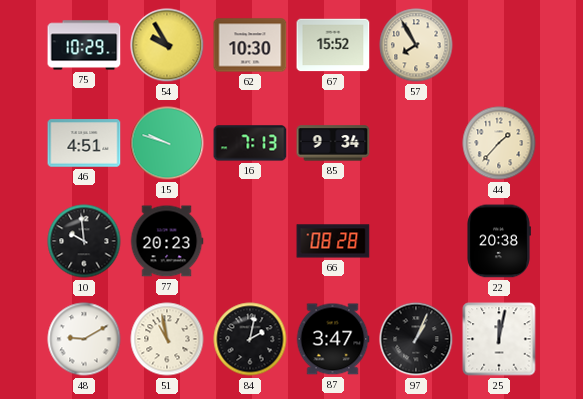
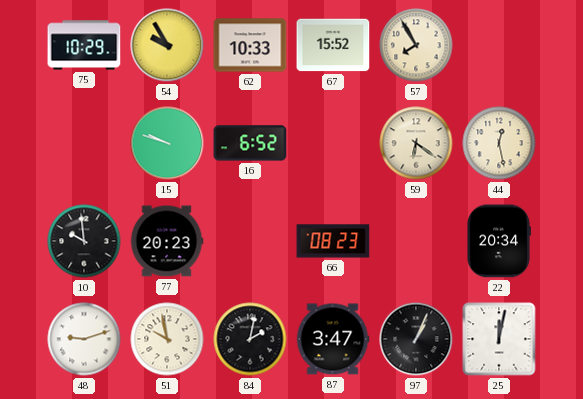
62: 10:30 -> 10:33
46: 4:51 -> none
16: 7:13 -> 6:52
85: 9:34 -> none
59: none -> 6:21
44: 1:37 -> 12:28
66: 08:28 -> 08:23
22: 20:38 -> 20:34
48: 9:10 -> 9:12
51: 10:58 -> 9:58
